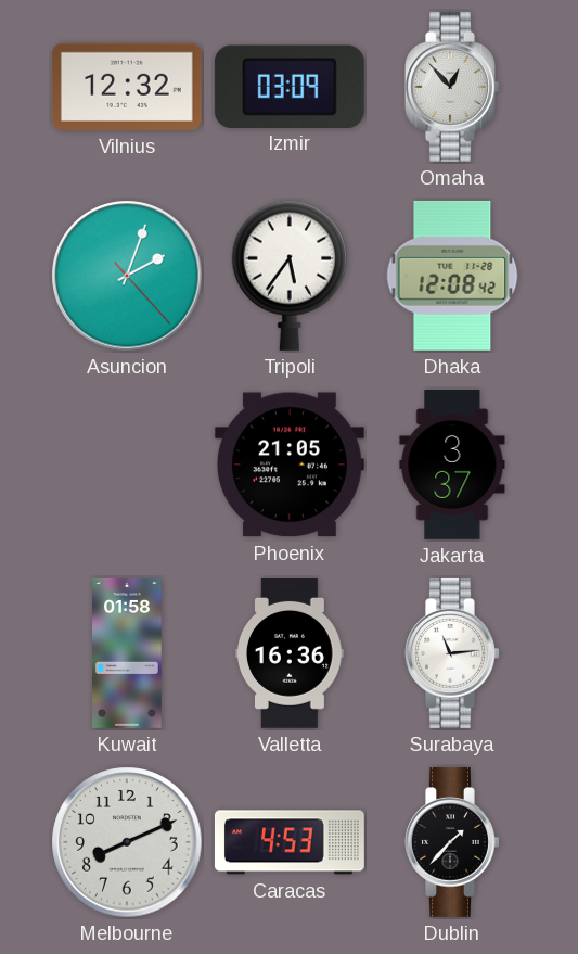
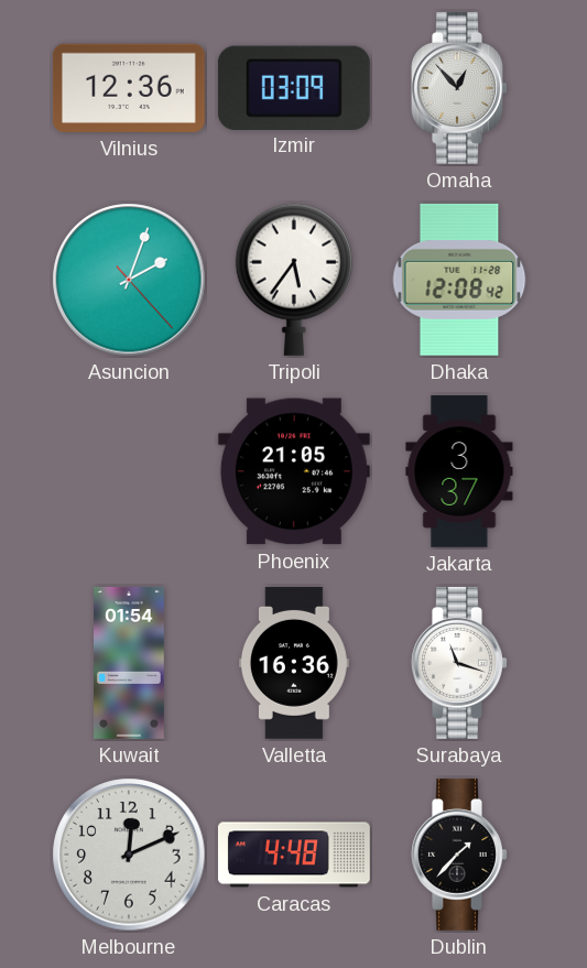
Vilnius: 12:32 -> 12:36
Kuwait: 01:58 -> 01:54
Surabaya: 11:14 -> 11:18
Melbourne: 8:11 -> 12:11
Caracas: 4:53 -> 4:48
